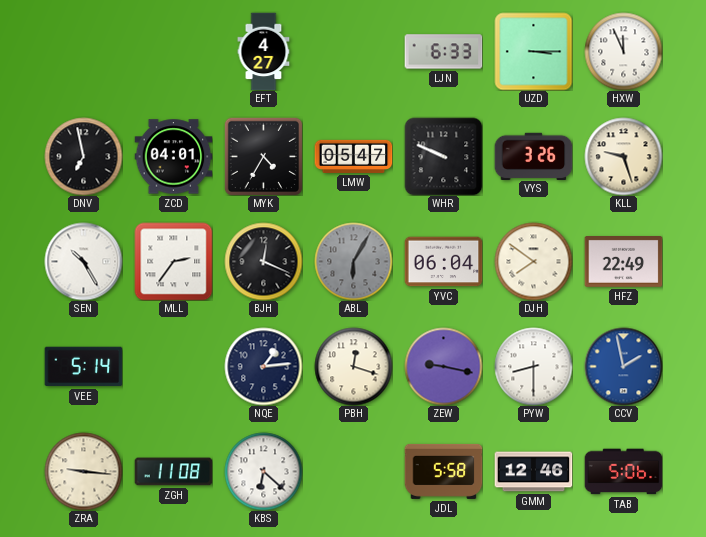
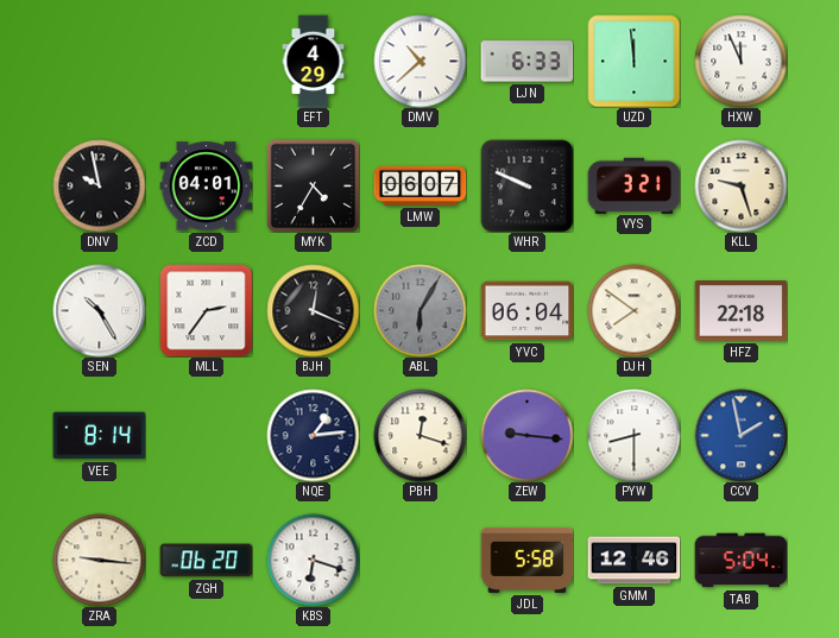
EFT: 4:27 -> 4:29
DMV: none -> 10:38
UZD: 3:15 -> 11:59
DNV: 6:58 -> 9:58
LMW: 05:47 -> 06:07
VYS: 3:26 -> 3:21
HFZ: 22:49 -> 22:18
VEE: 5:14 -> 8:14
ZEW: 9:17 -> 9:16
ZGH: 11:08 -> 06:20
KBS: 6:22 -> 6:18
TAB: 5:06 -> 5:04
